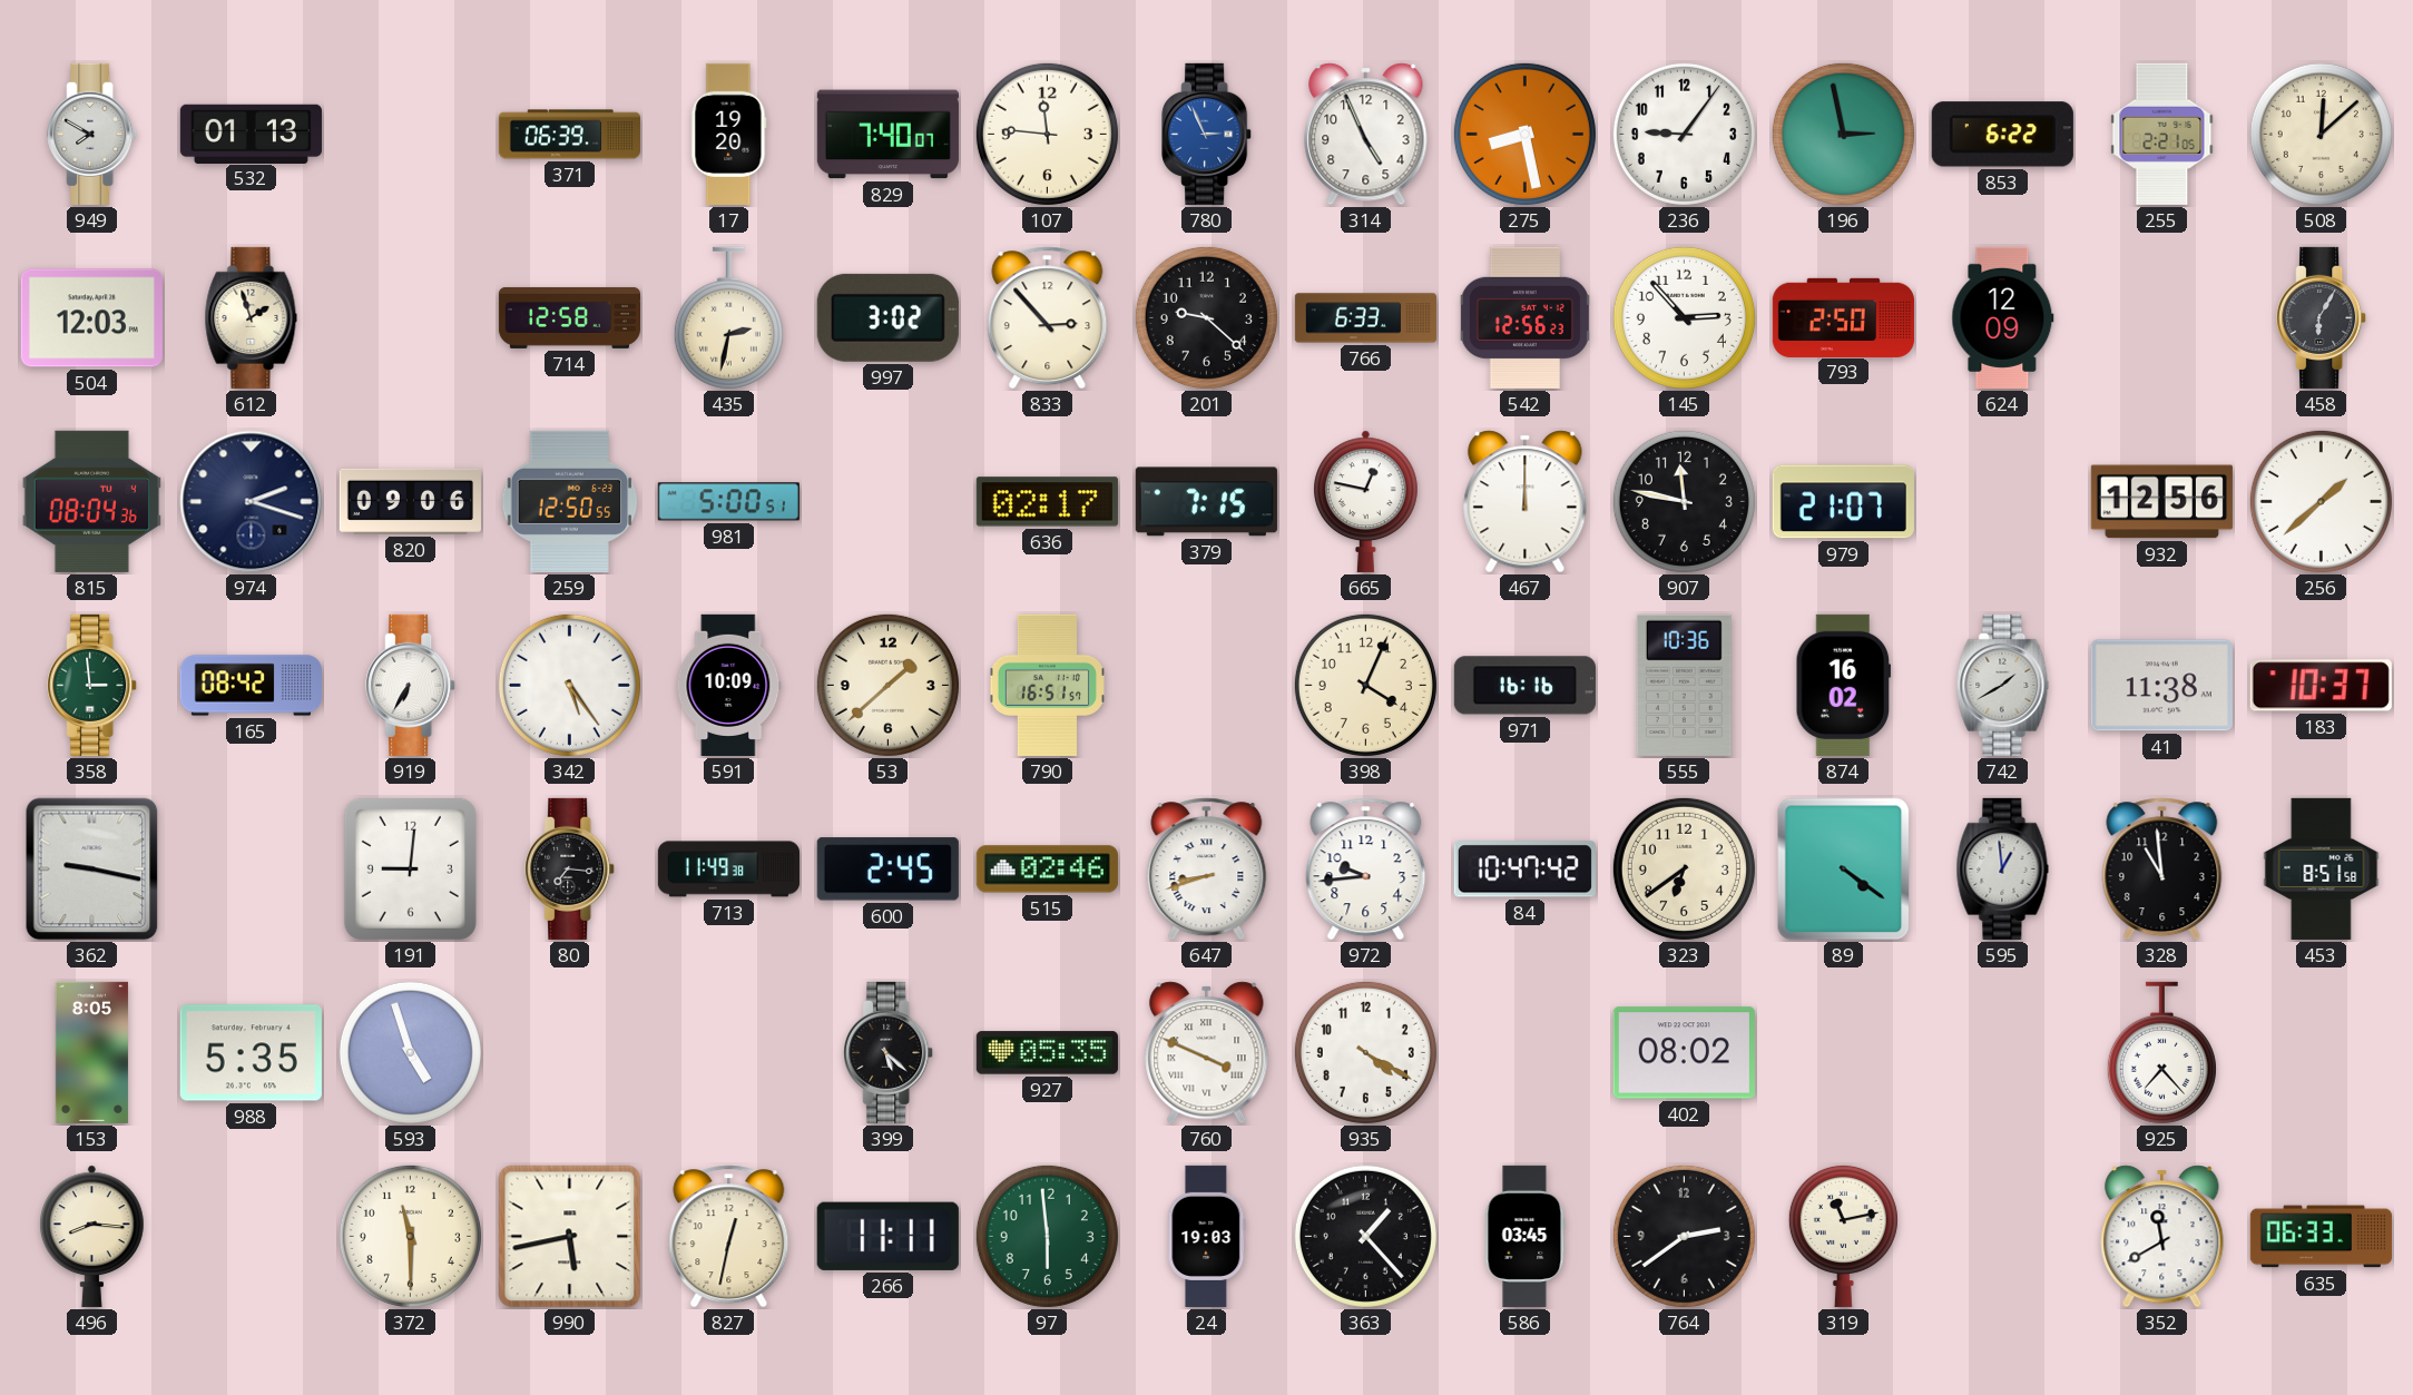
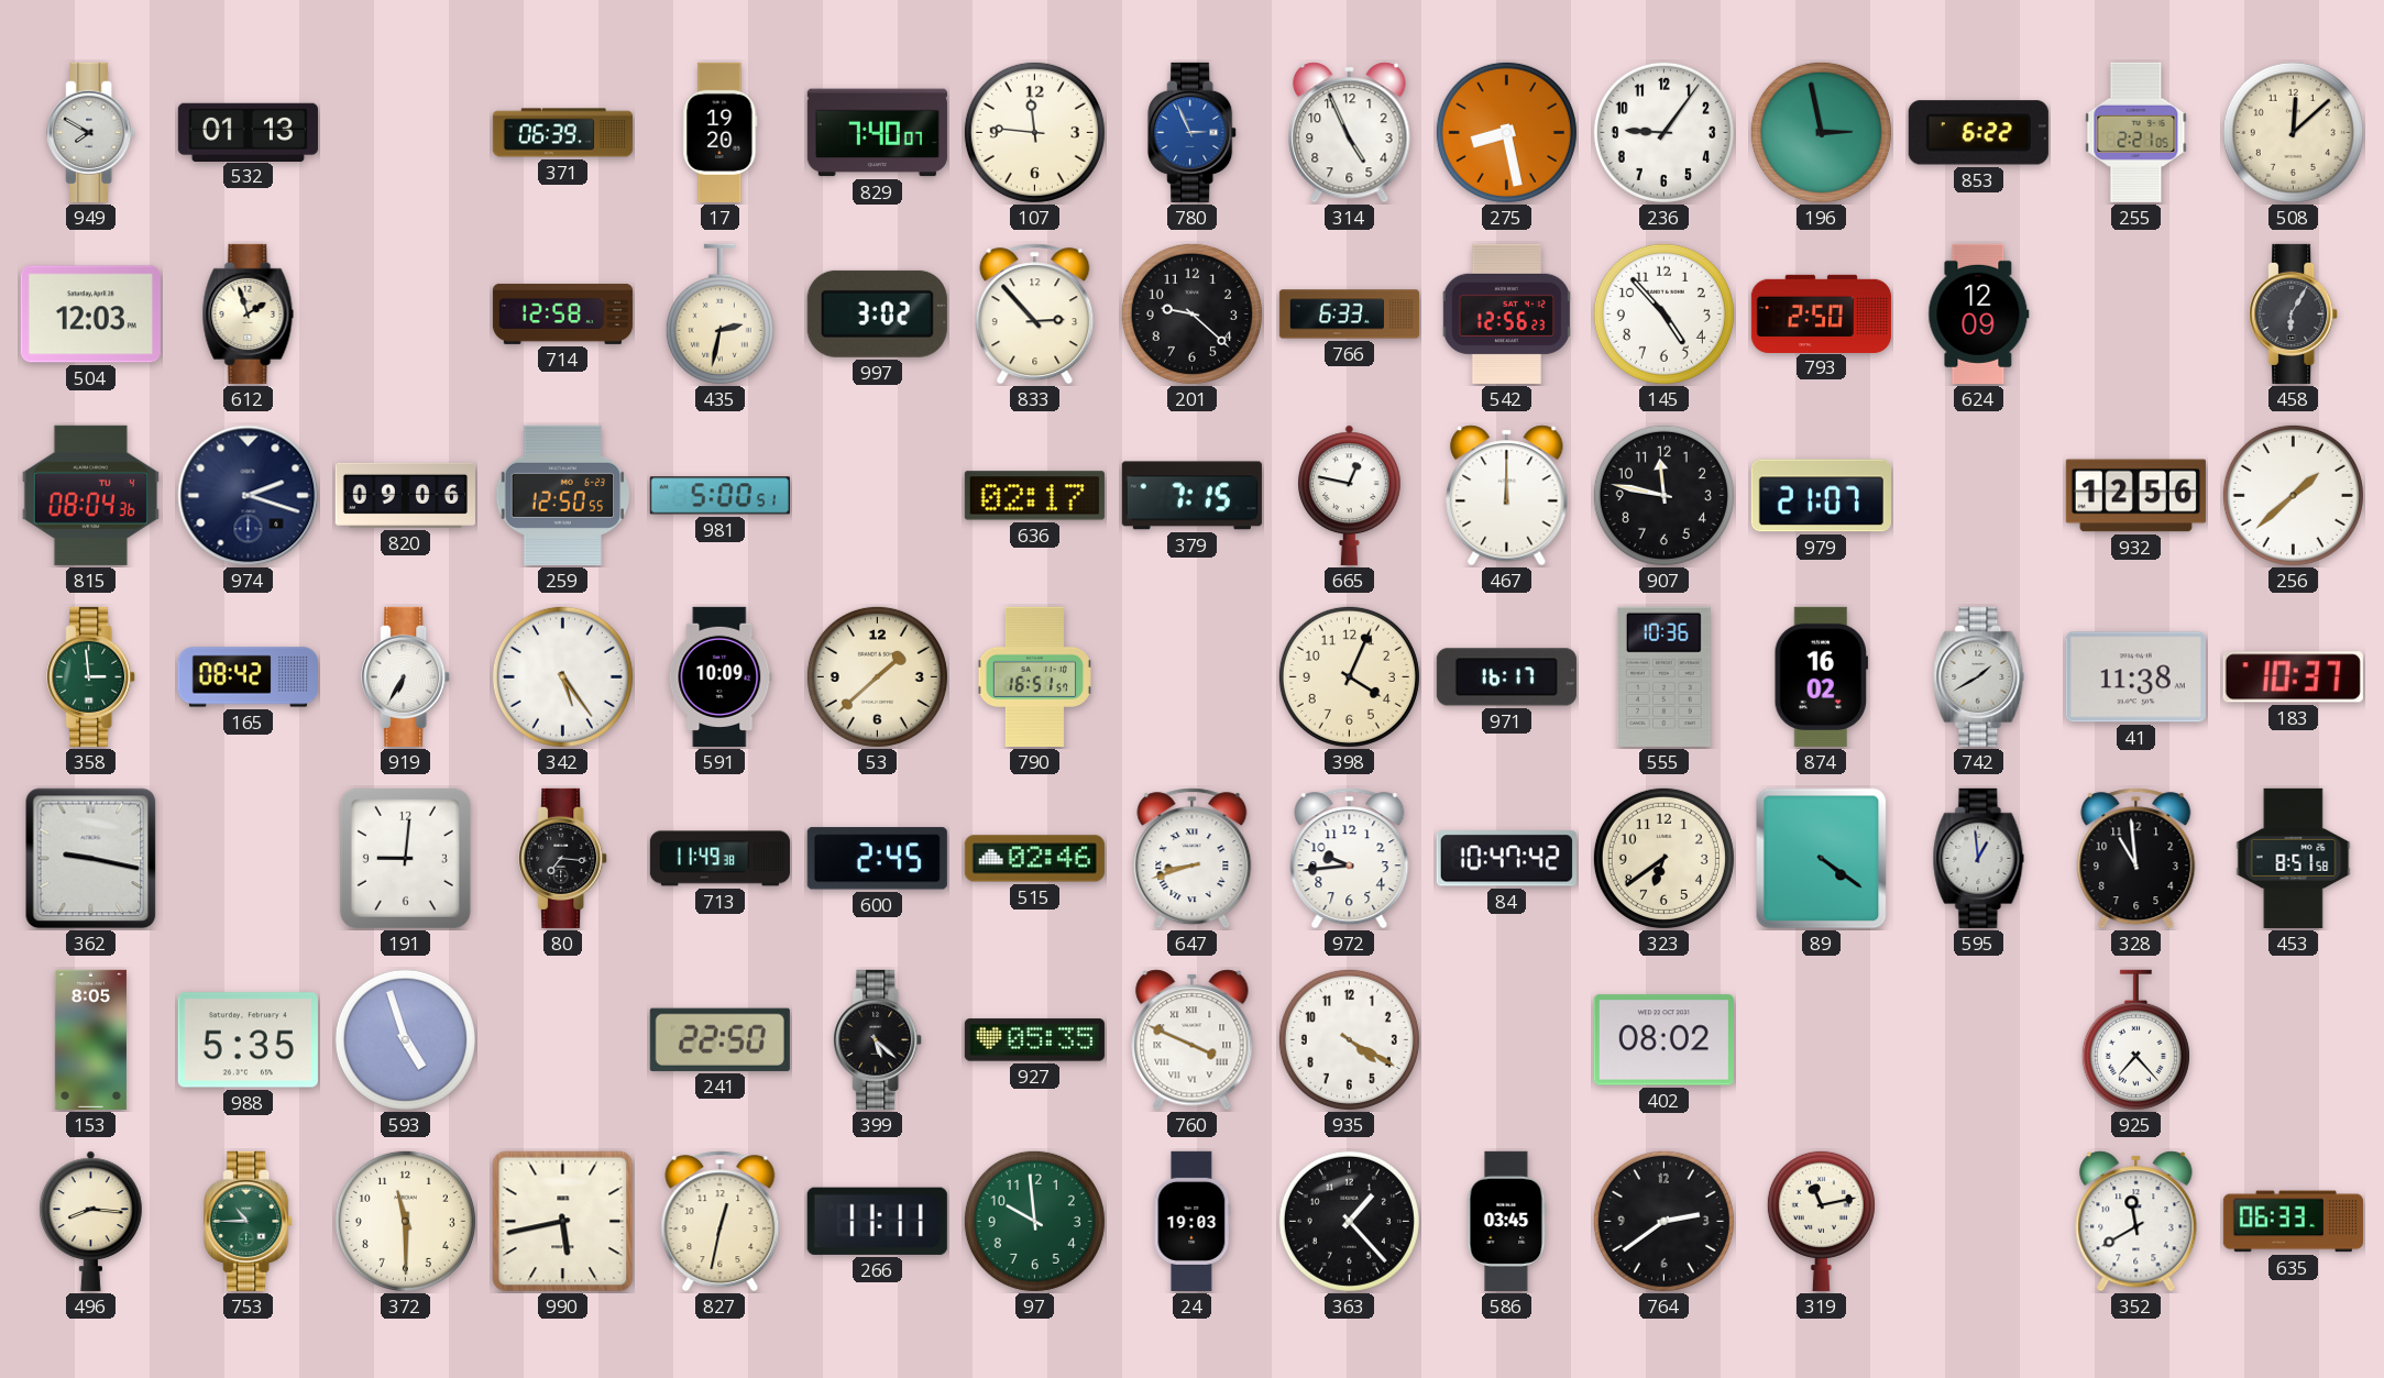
145: 2:53 -> 4:53
971: 16:16 -> 16:17
241: none -> 22:50
753: none -> 10:45
97: 5:59 -> 9:59
